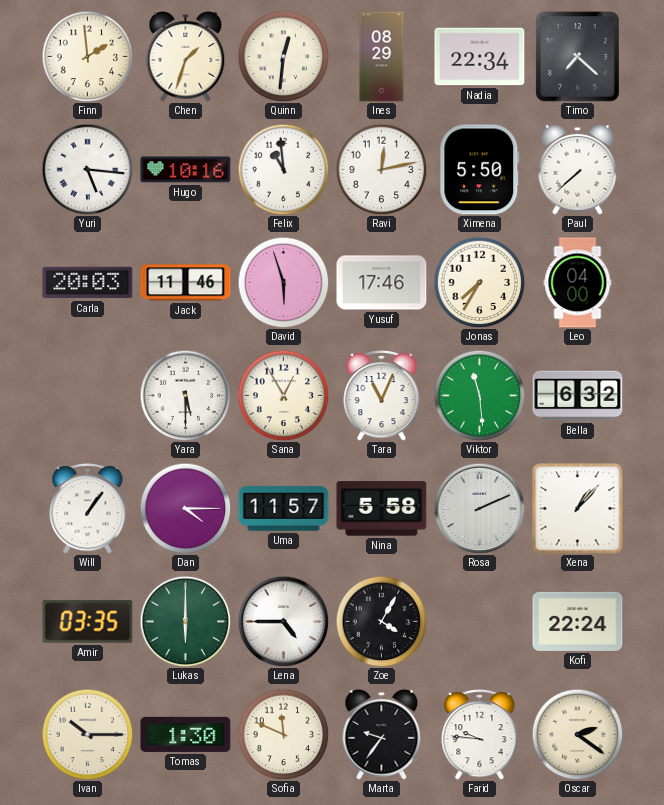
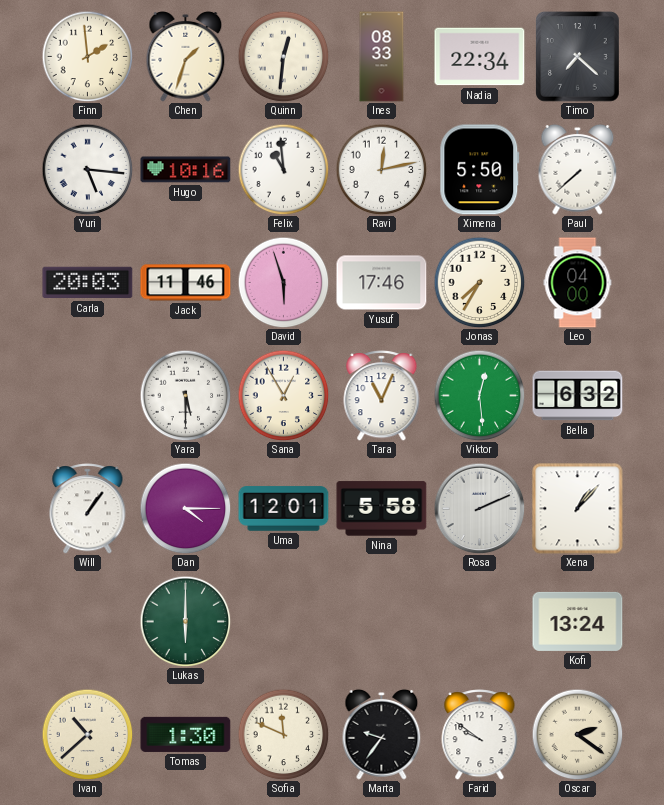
Ines: 08:29 -> 08:33
Viktor: 11:29 -> 12:29
Uma: 11:57 -> 12:01
Amir: 03:35 -> none
Lena: 4:45 -> none
Zoe: 4:05 -> none
Kofi: 22:24 -> 13:24
Ivan: 10:15 -> 10:38
Farid: 9:46 -> 9:51
